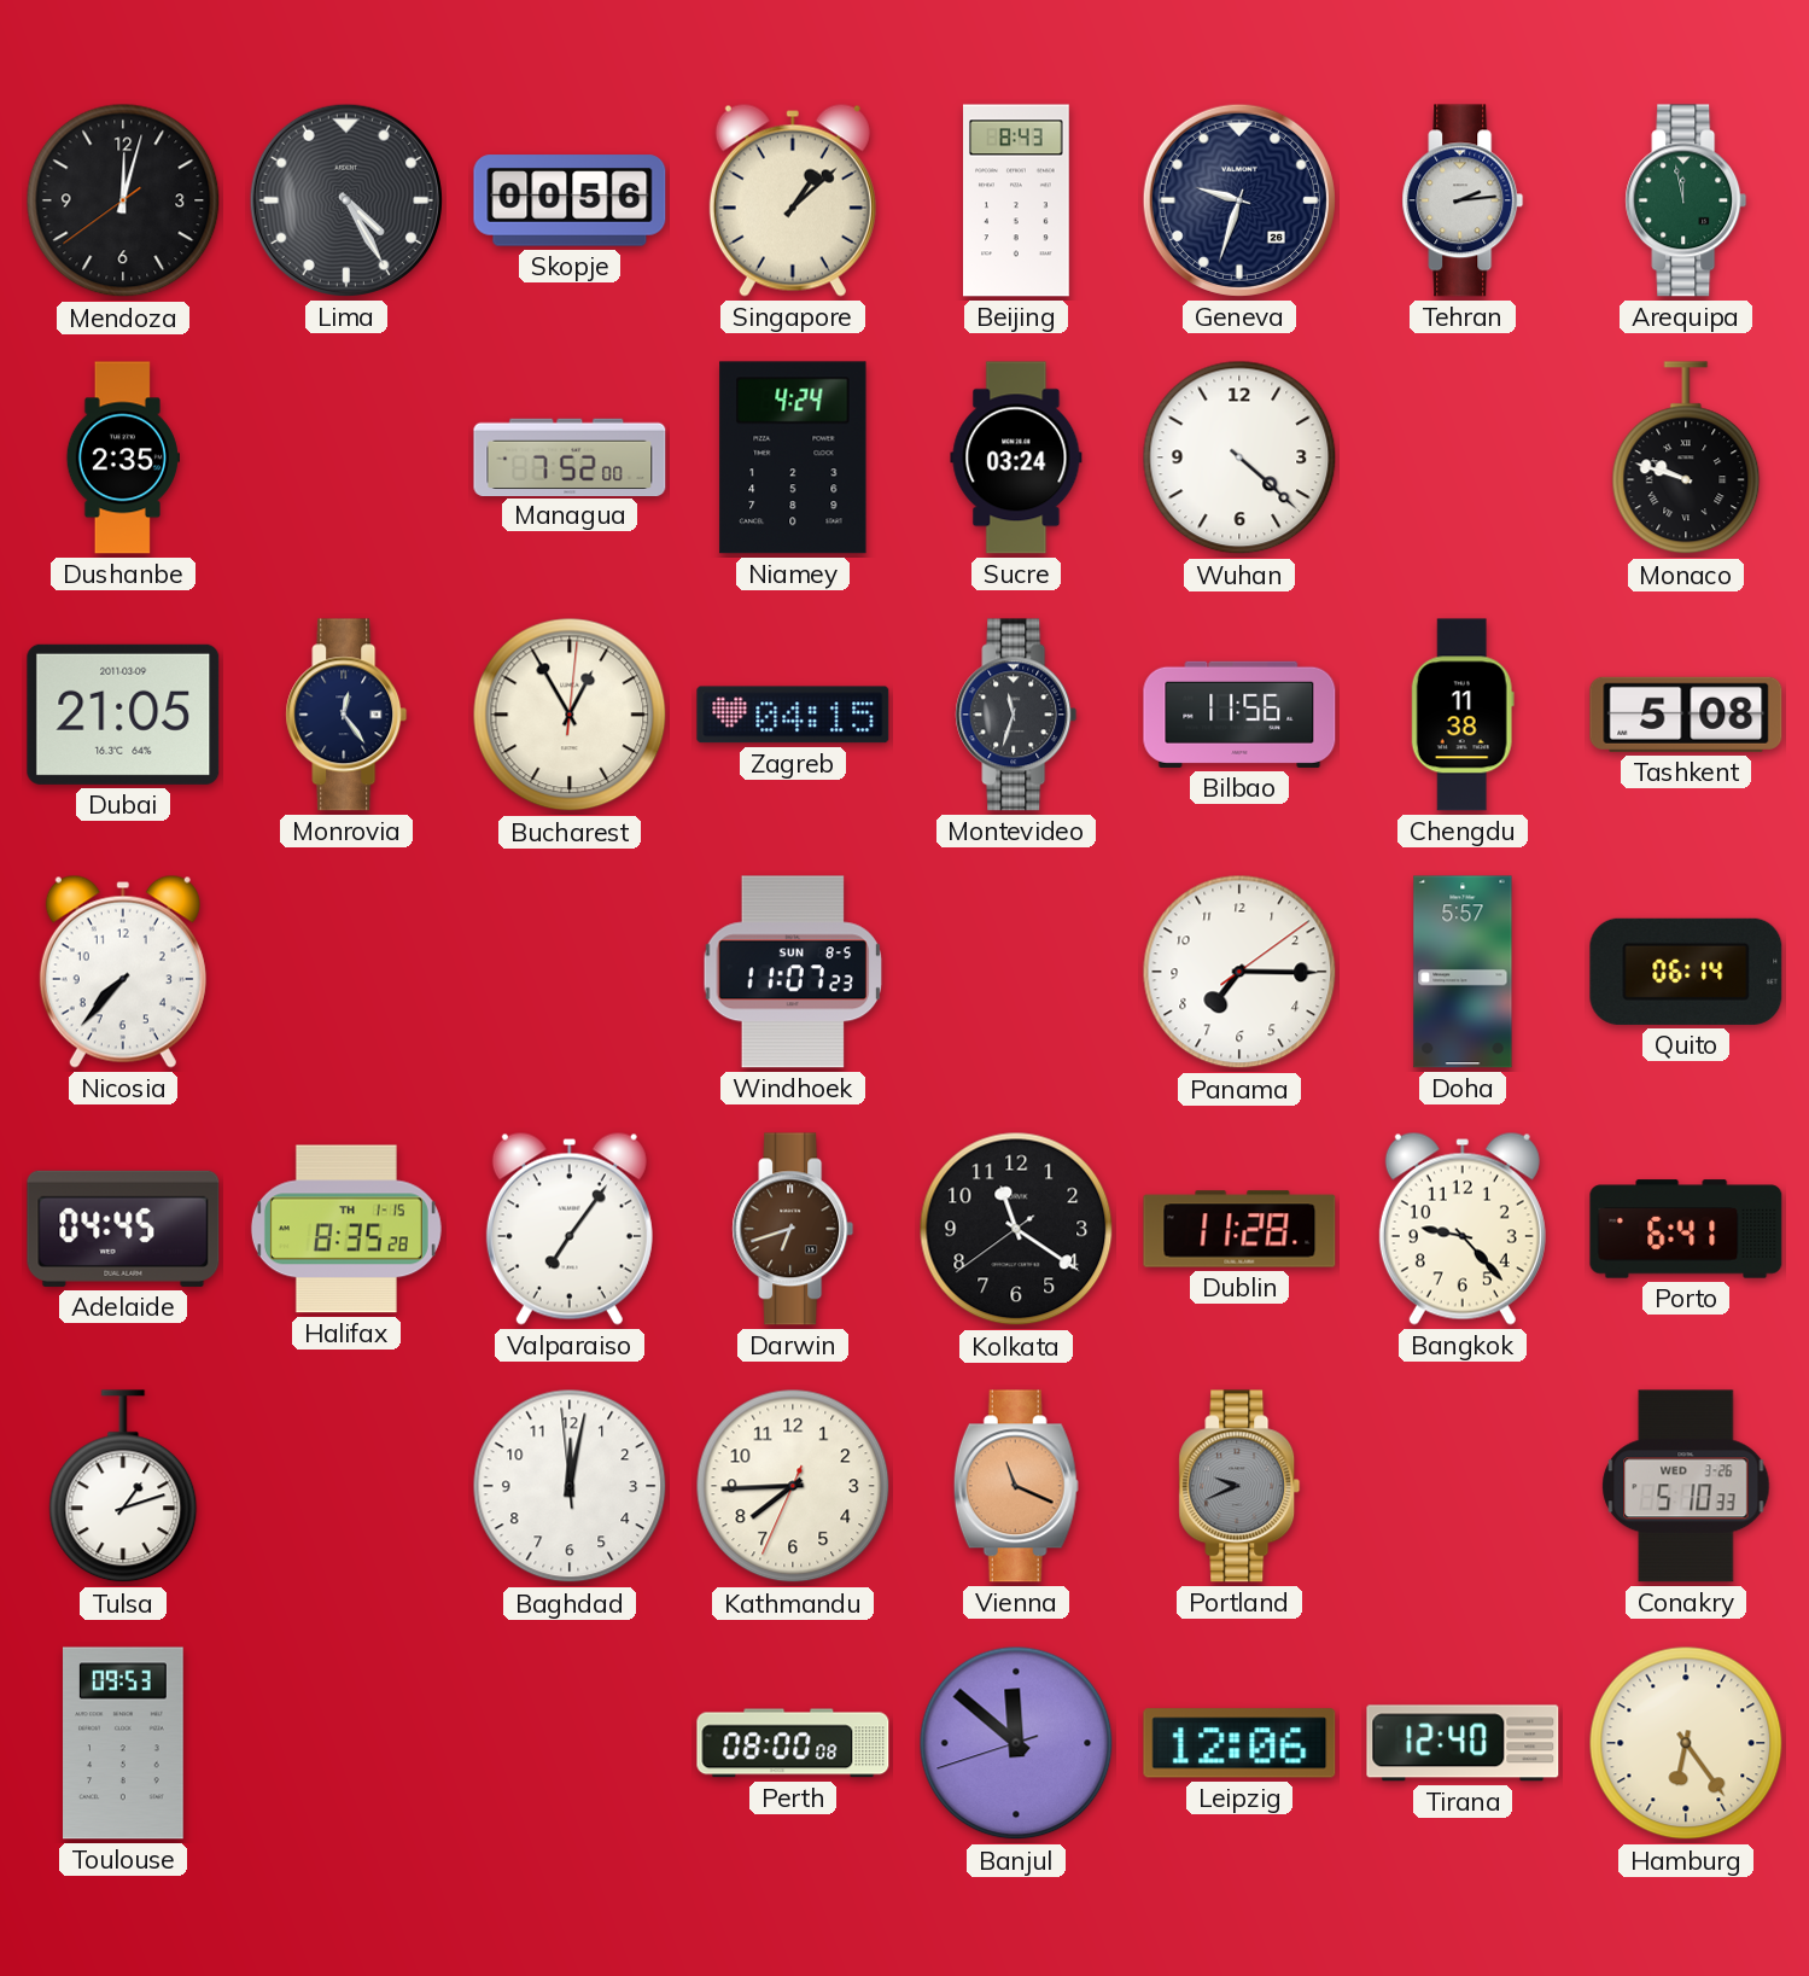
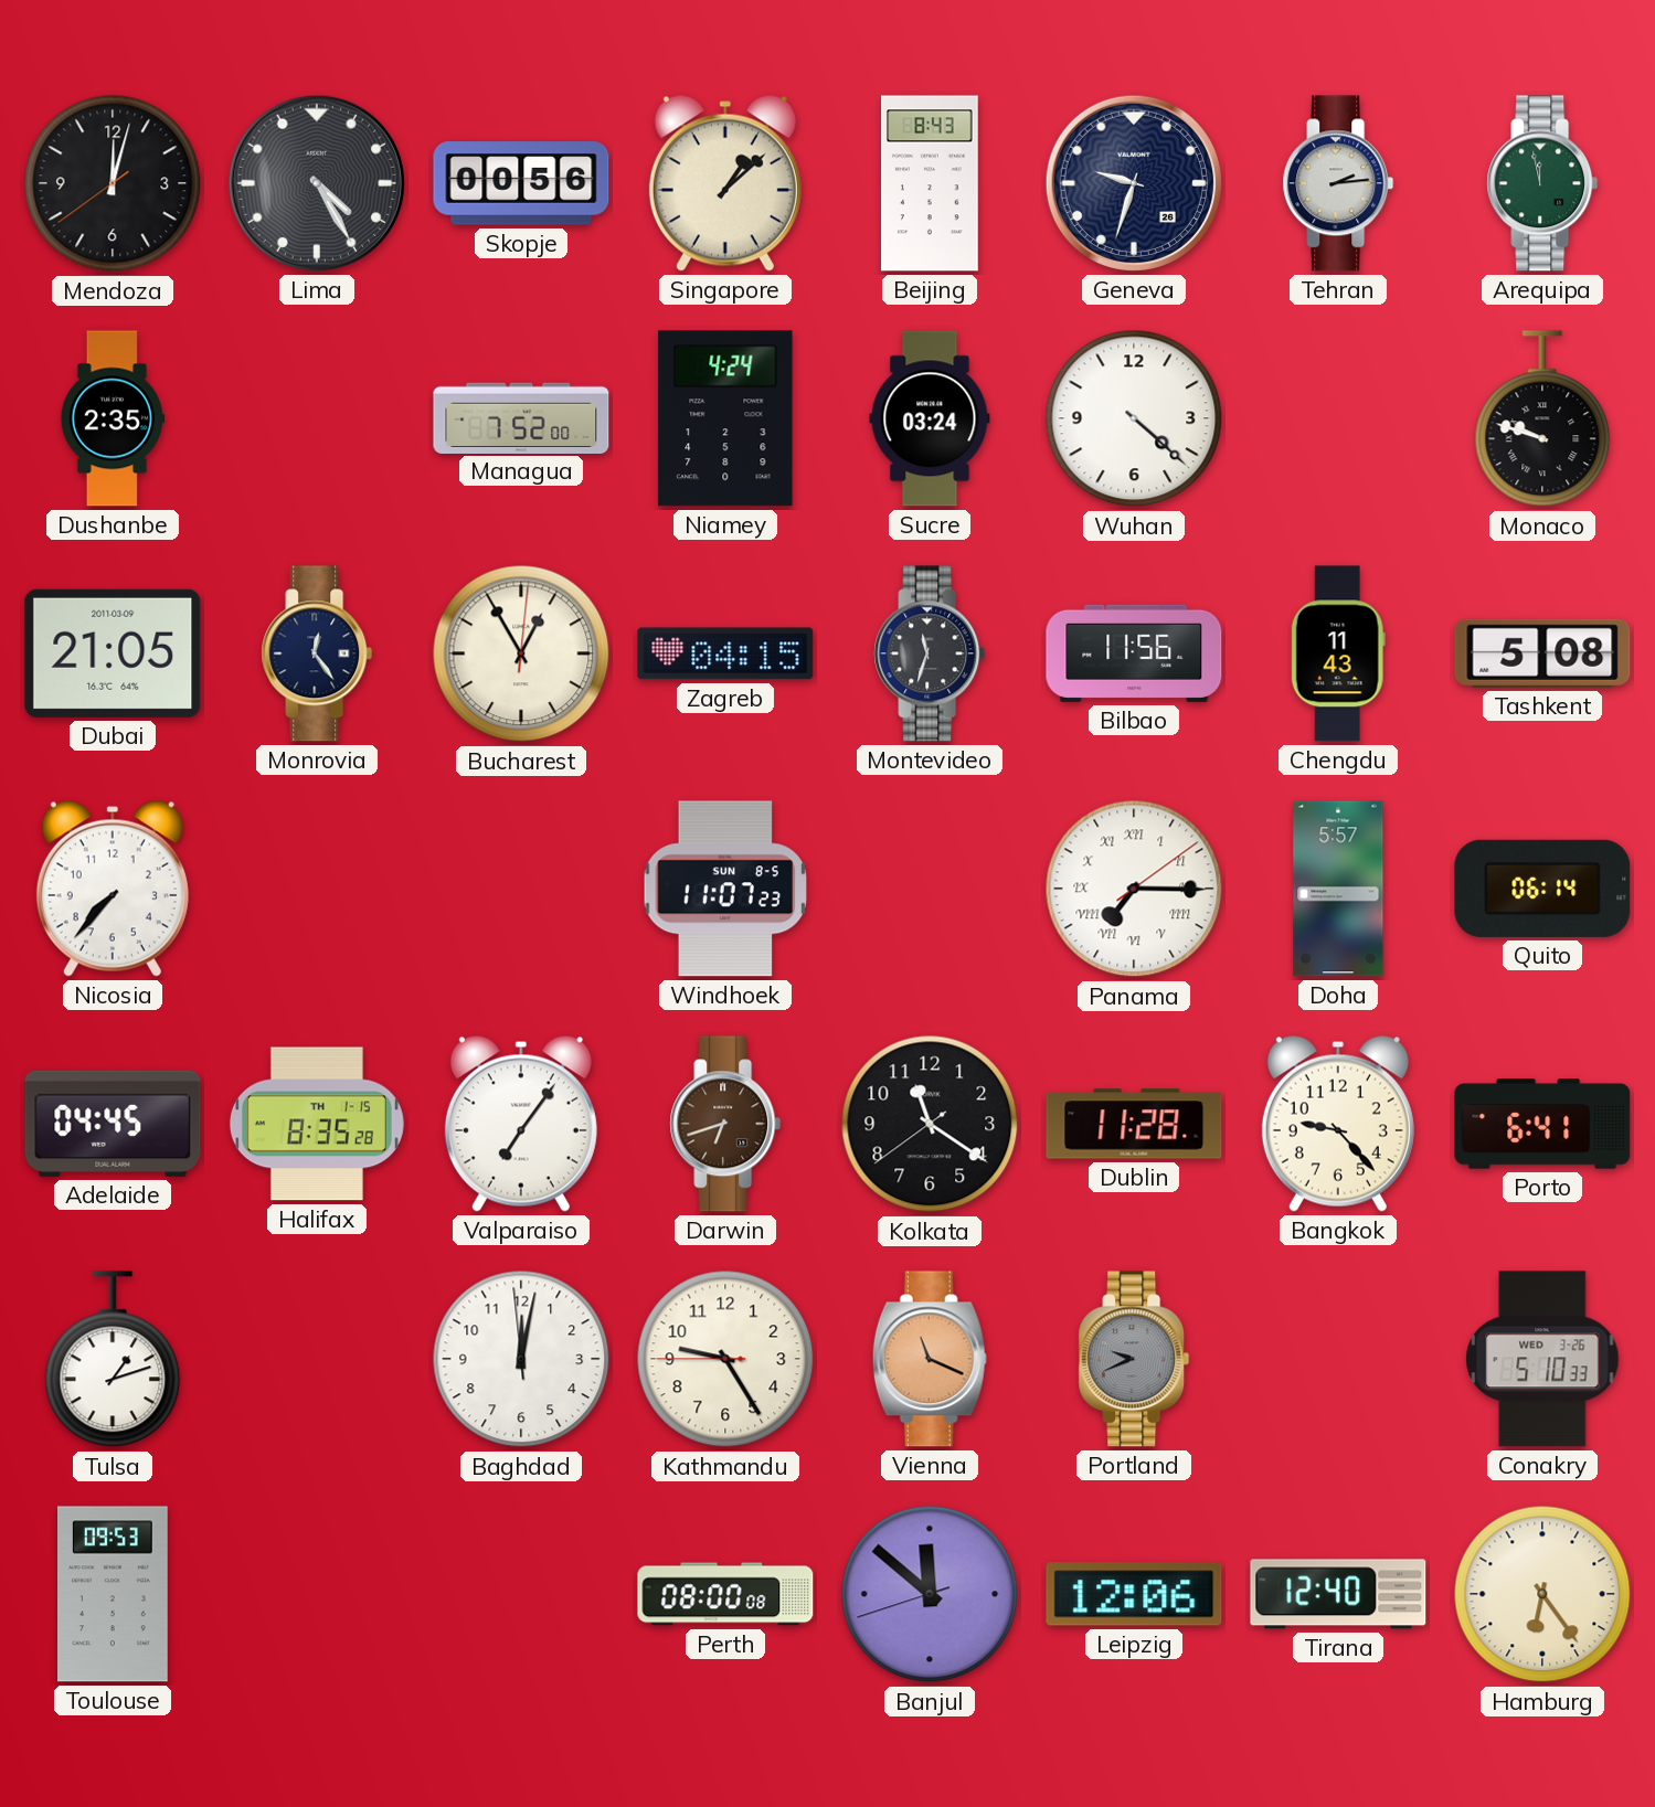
Chengdu: 11:38 -> 11:43
Panama numerals: Arabic -> Roman
Kathmandu: 7:44 -> 9:24
